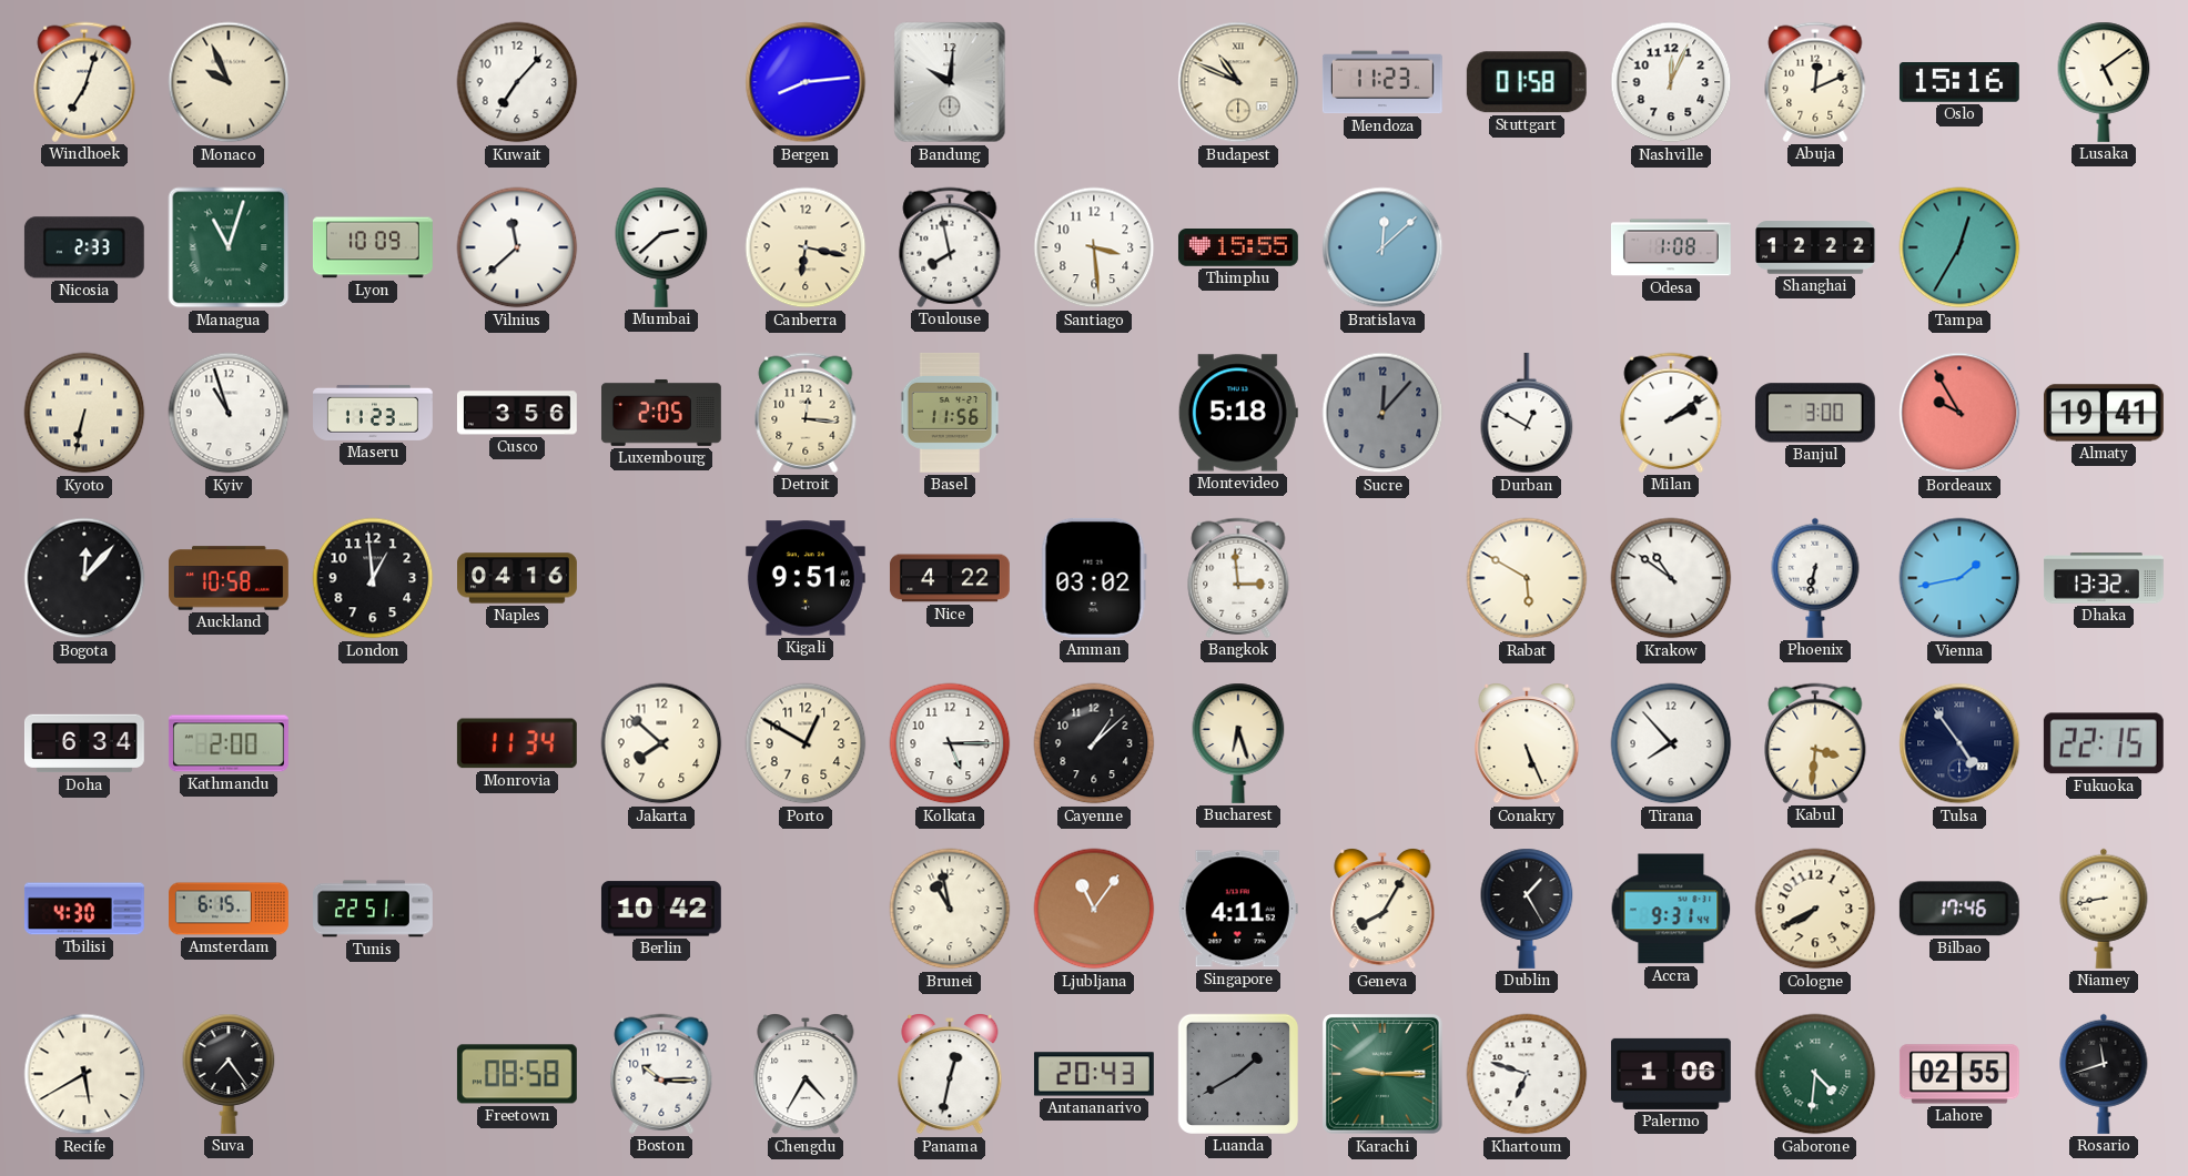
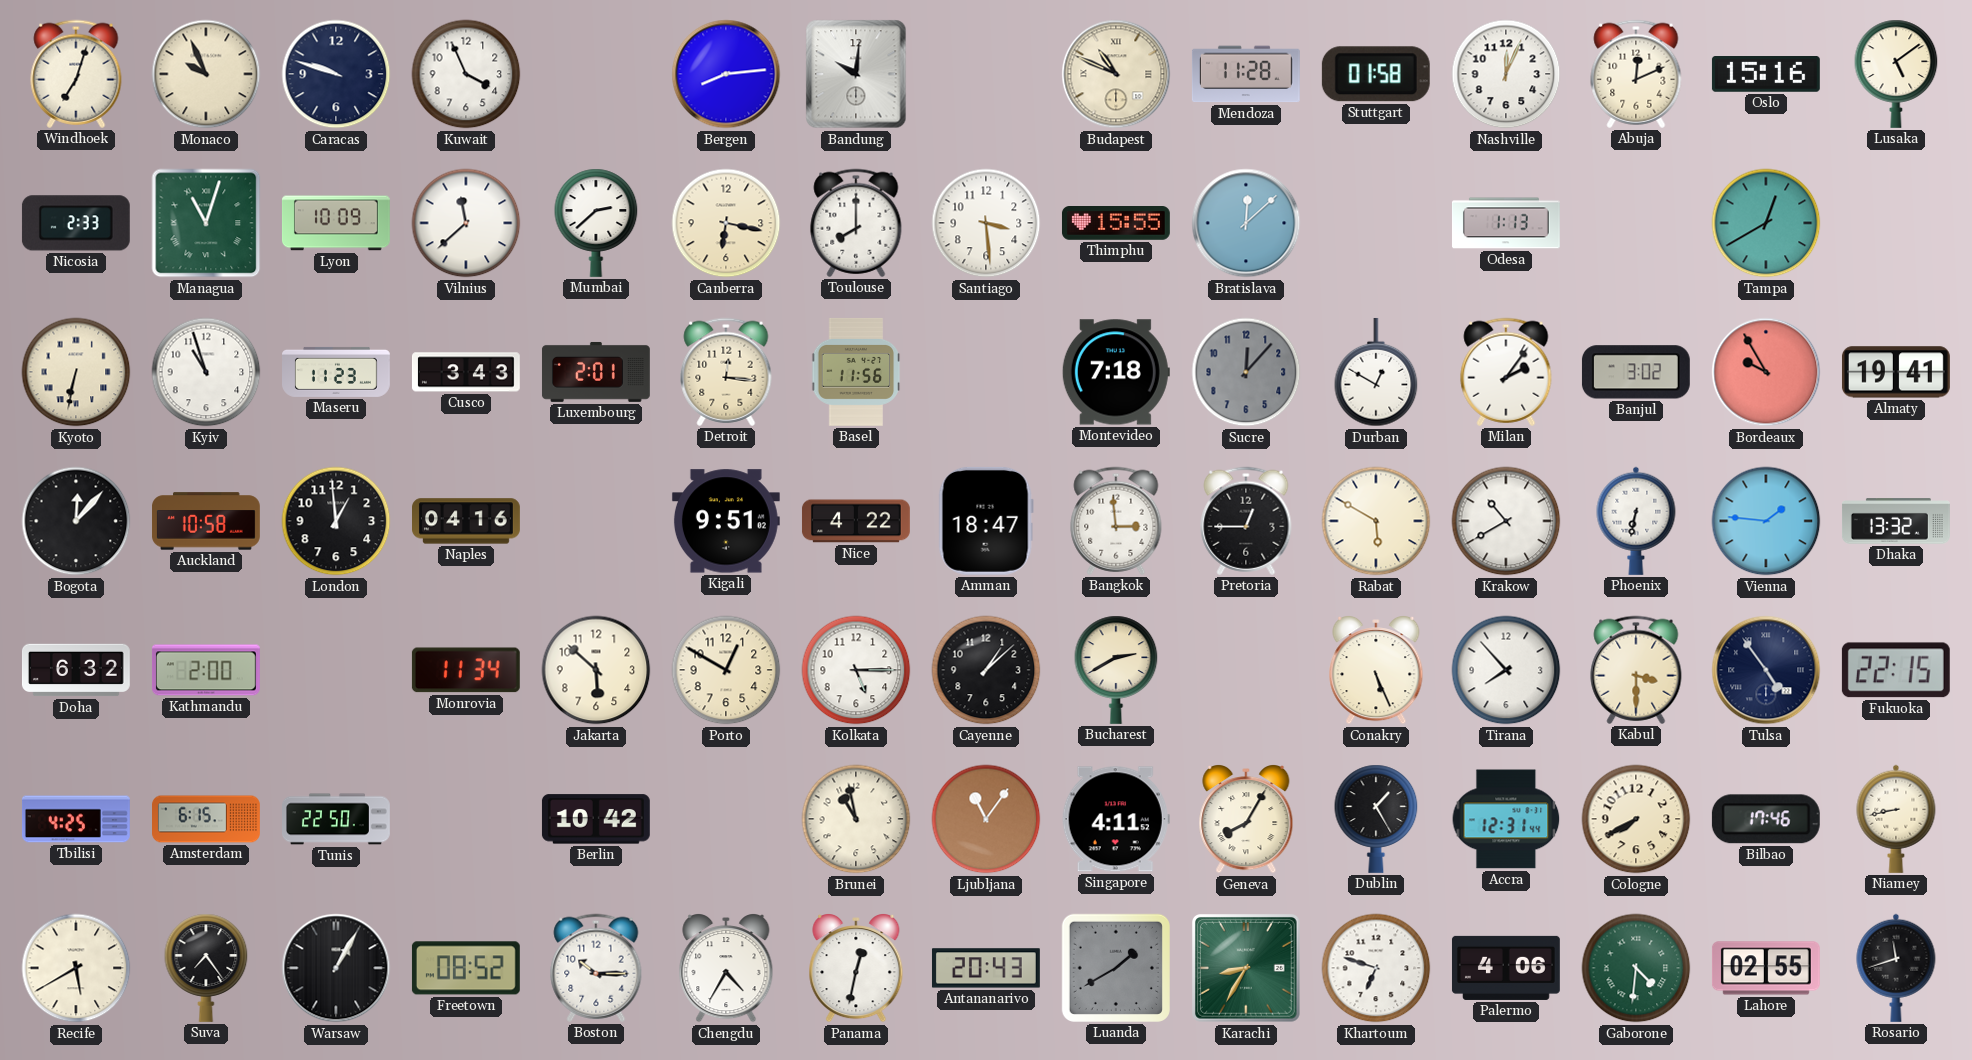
Caracas: none -> 9:48
Kuwait: 7:07 -> 3:56
Mendoza: 11:23 -> 11:28
Toulouse: 7:58 -> 8:00
Odesa: 1:08 -> 1:13
Shanghai: 12:22 -> none
Tampa: 12:35 -> 12:40
Cusco: 3:56 -> 3:43
Luxembourg: 2:05 -> 2:01
Montevideo: 5:18 -> 7:18
Milan: 2:09 -> 2:06
Banjul: 3:00 -> 3:02
Amman: 03:02 -> 18:47
Pretoria: none -> 12:45
Krakow: 10:51 -> 10:40
Vienna: 1:43 -> 1:46
Doha: 6:34 -> 6:32
Jakarta: 7:52 -> 5:52
Bucharest: 6:27 -> 2:40
Kabul: 3:31 -> 3:30
Tbilisi: 4:30 -> 4:25
Tunis: 22:51 -> 22:50
Accra: 9:31 -> 12:31
Warsaw: none -> 1:05
Freetown: 08:58 -> 08:52
Karachi: 9:15 -> 8:35
Palermo: 1:06 -> 4:06
